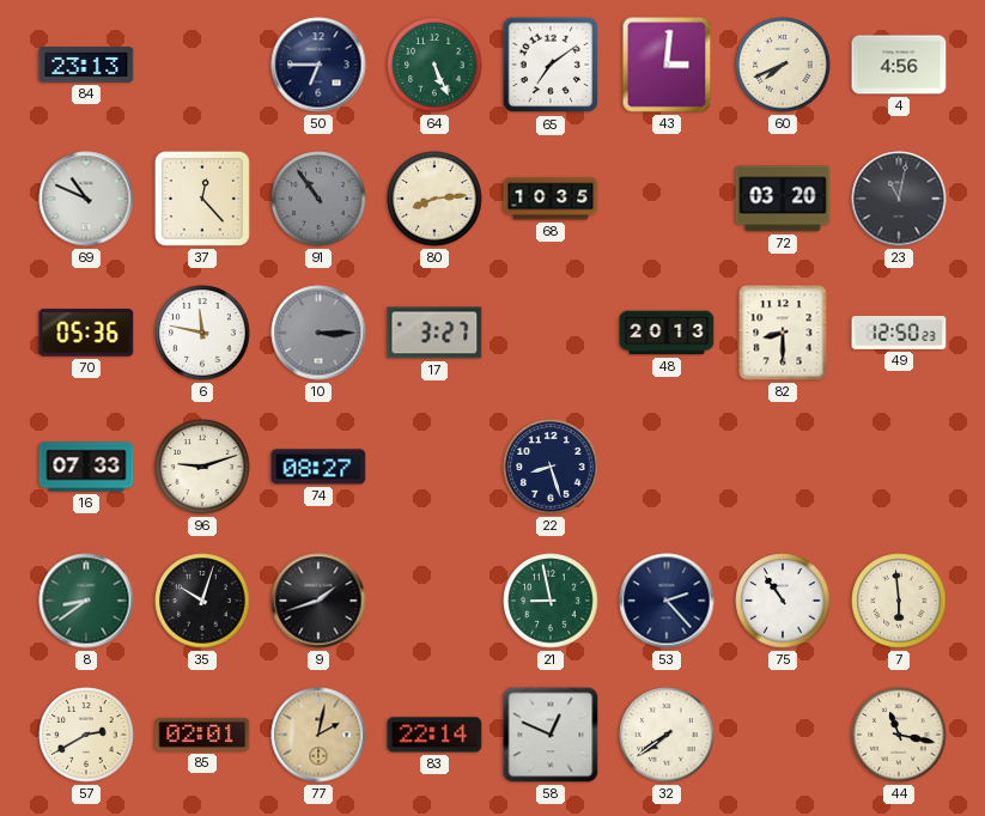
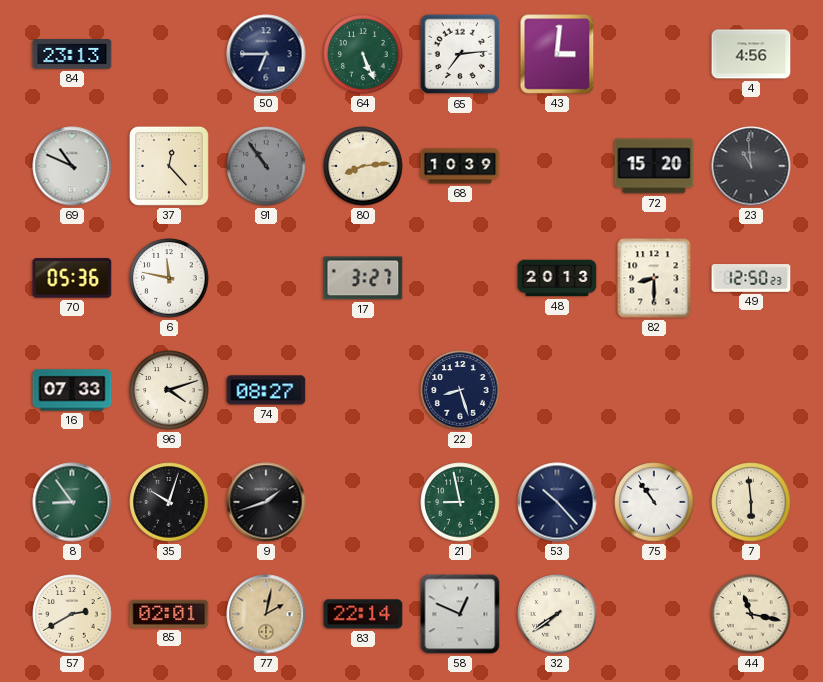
65: 7:09 -> 7:14
60: 7:41 -> none
68: 10:35 -> 10:39
72: 03:20 -> 15:20
23: 11:02 -> 10:59
10: 3:15 -> none
96: 9:12 -> 4:12
8: 8:39 -> 8:54
53: 2:23 -> 10:23
